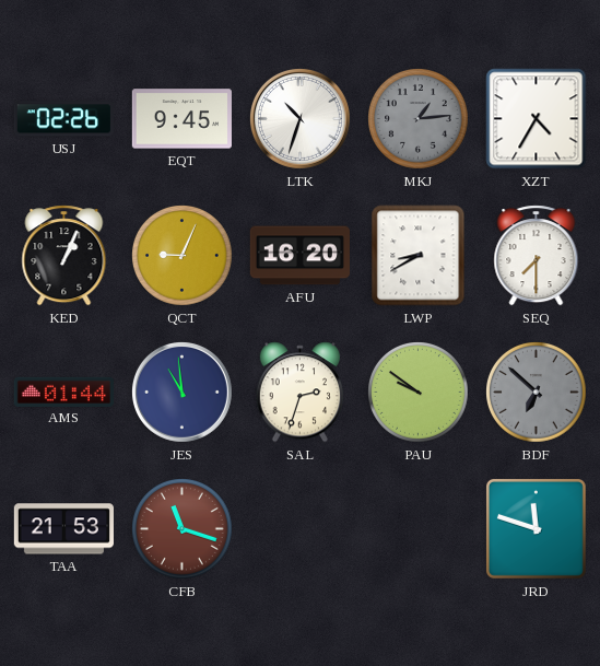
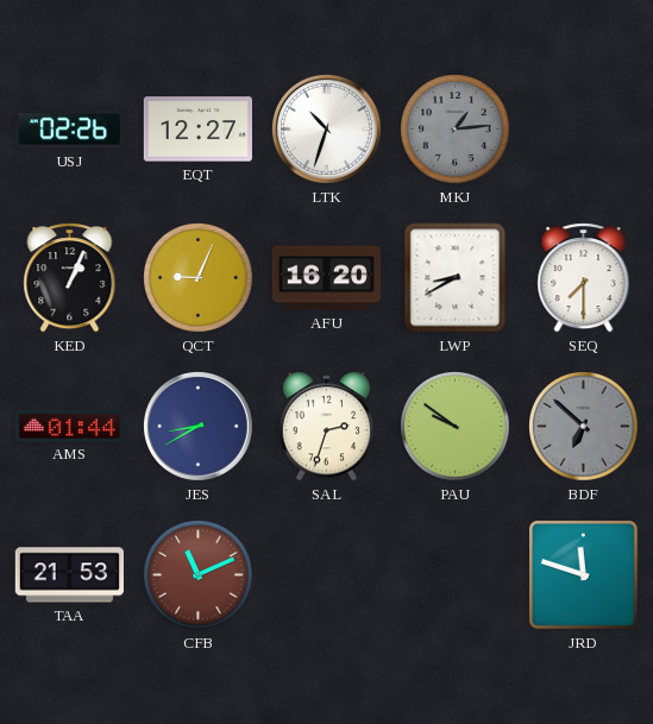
EQT: 9:45 -> 12:27
XZT: 4:35 -> none
JES: 10:59 -> 8:40
CFB: 11:18 -> 11:11
